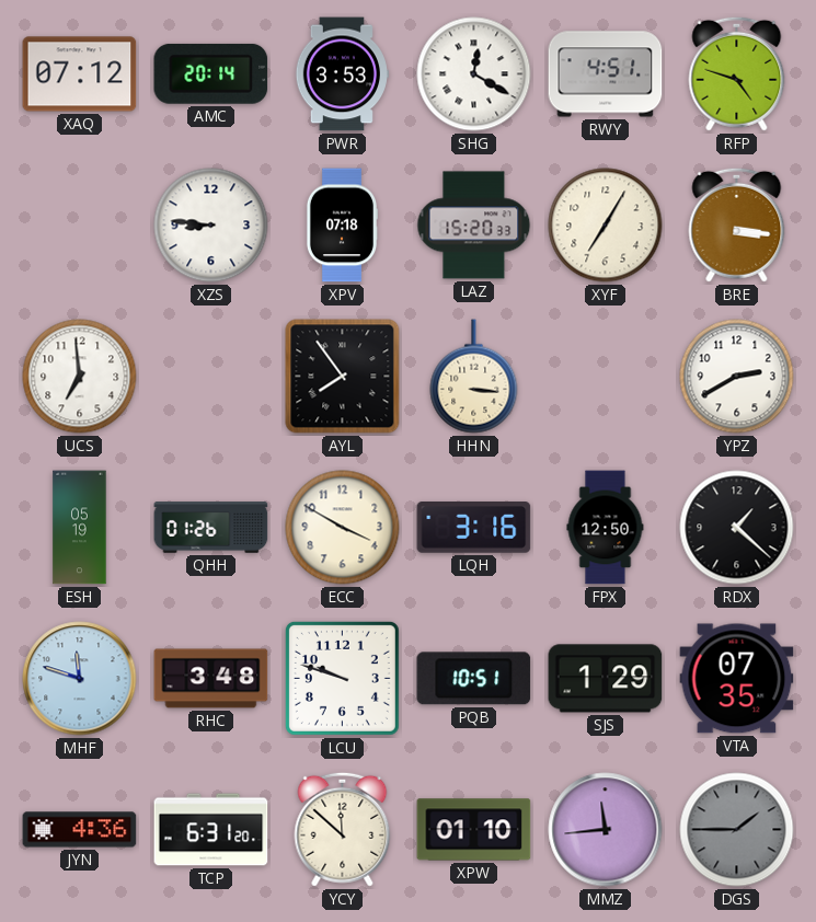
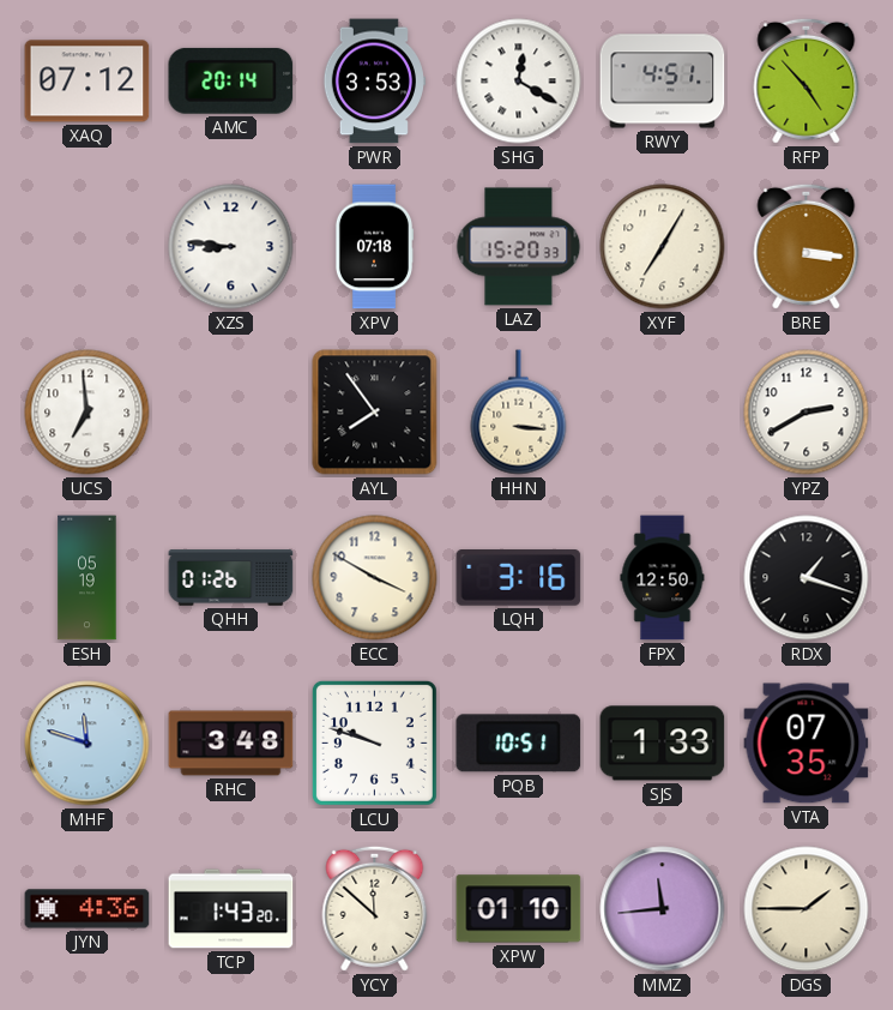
RFP: 4:48 -> 4:53
RDX: 1:22 -> 1:18
SJS: 1:29 -> 1:33
TCP: 6:31 -> 1:43
DGS dial: grey -> cream
